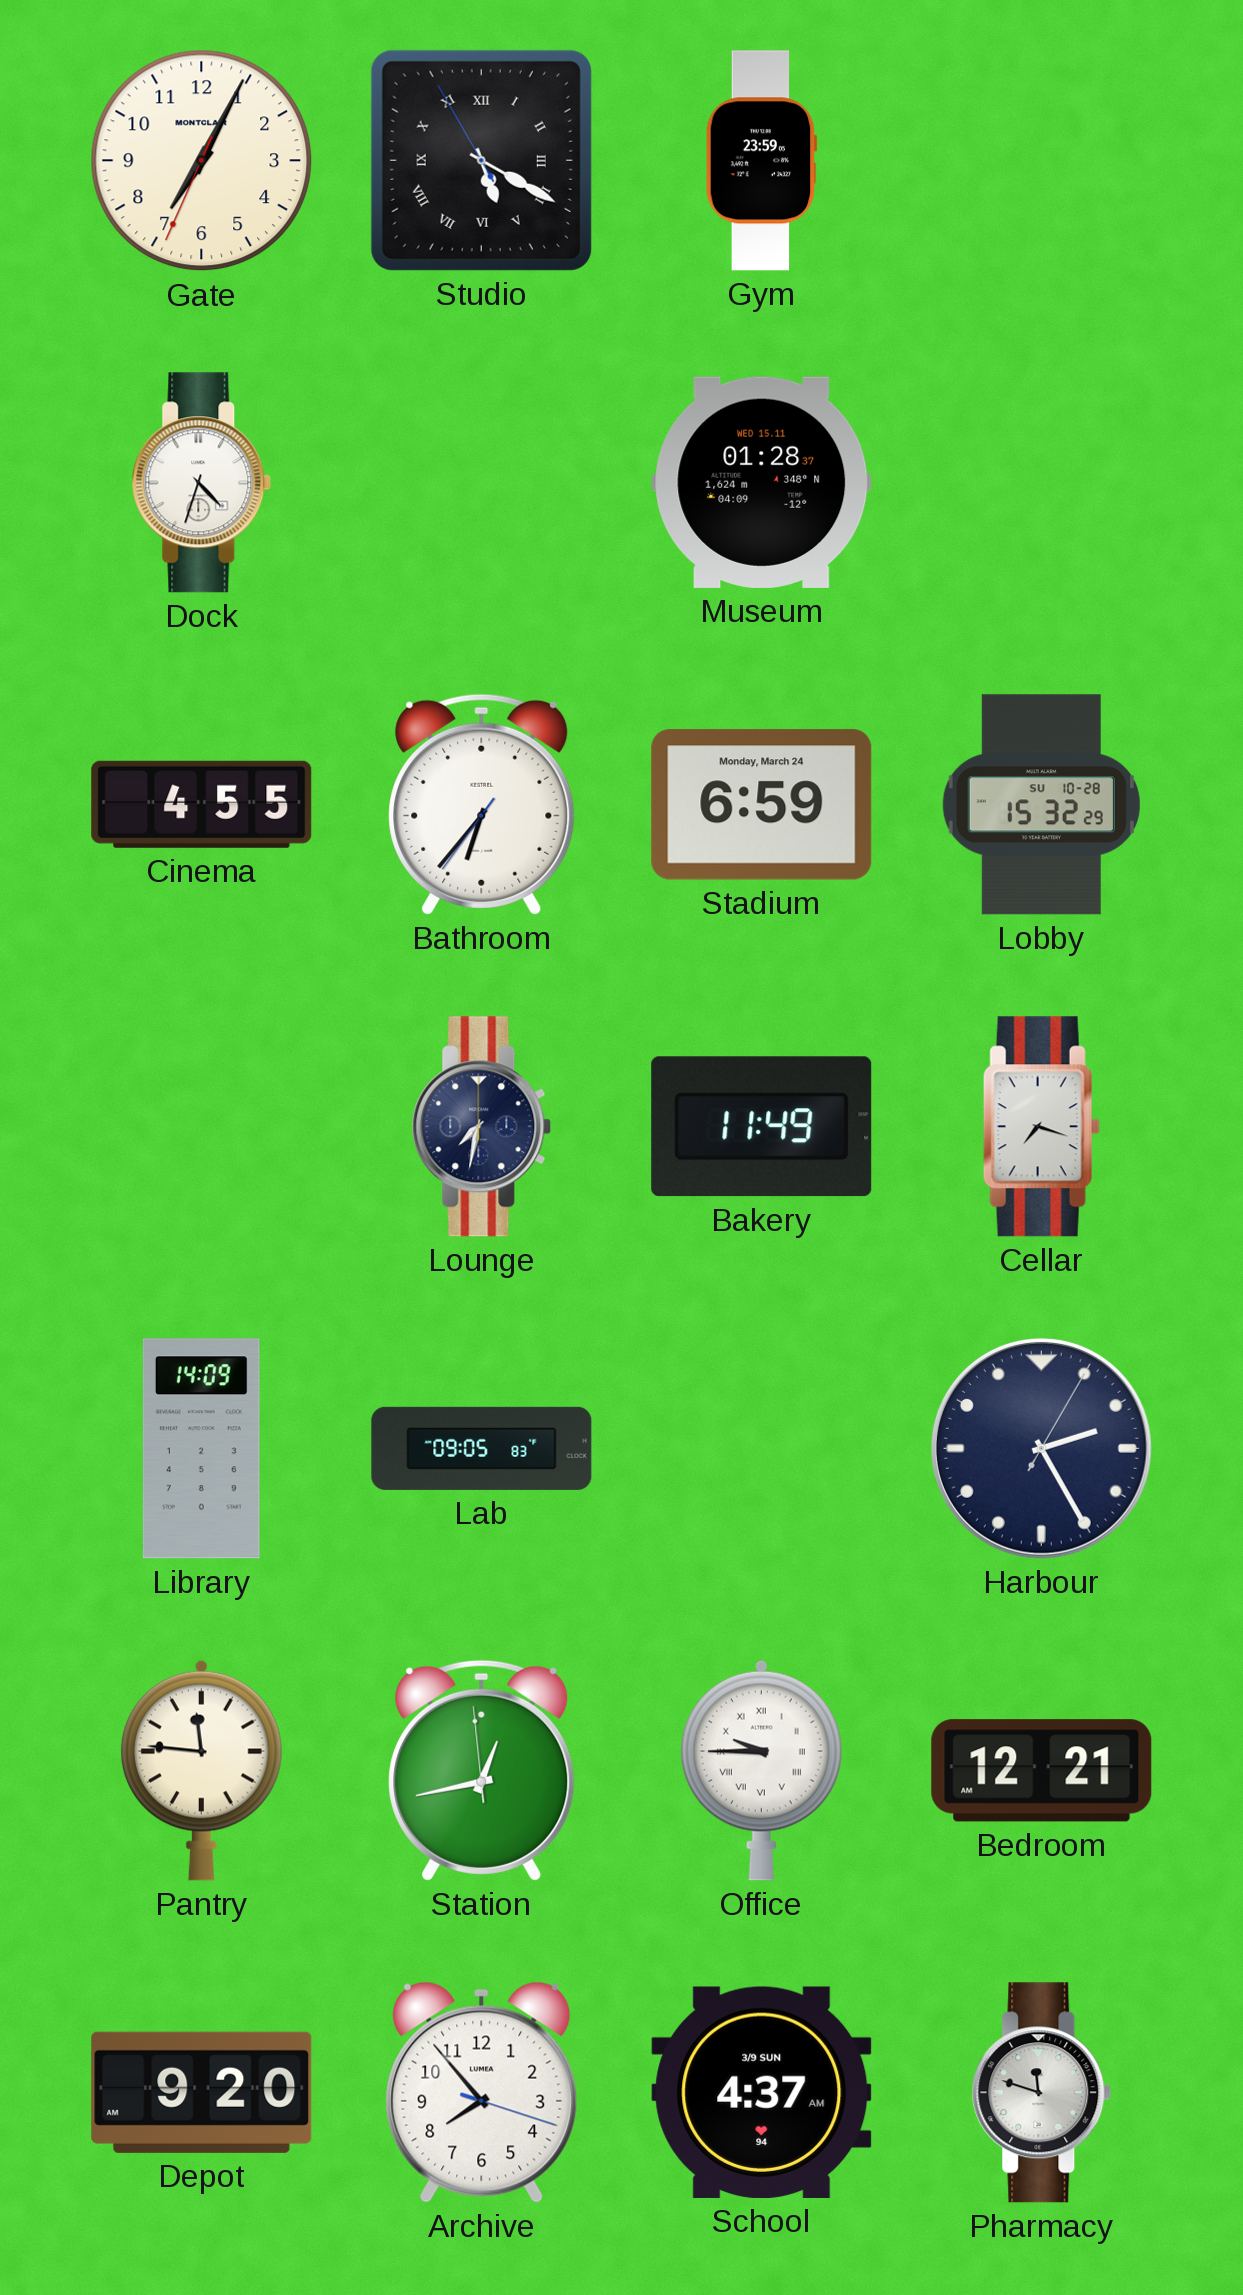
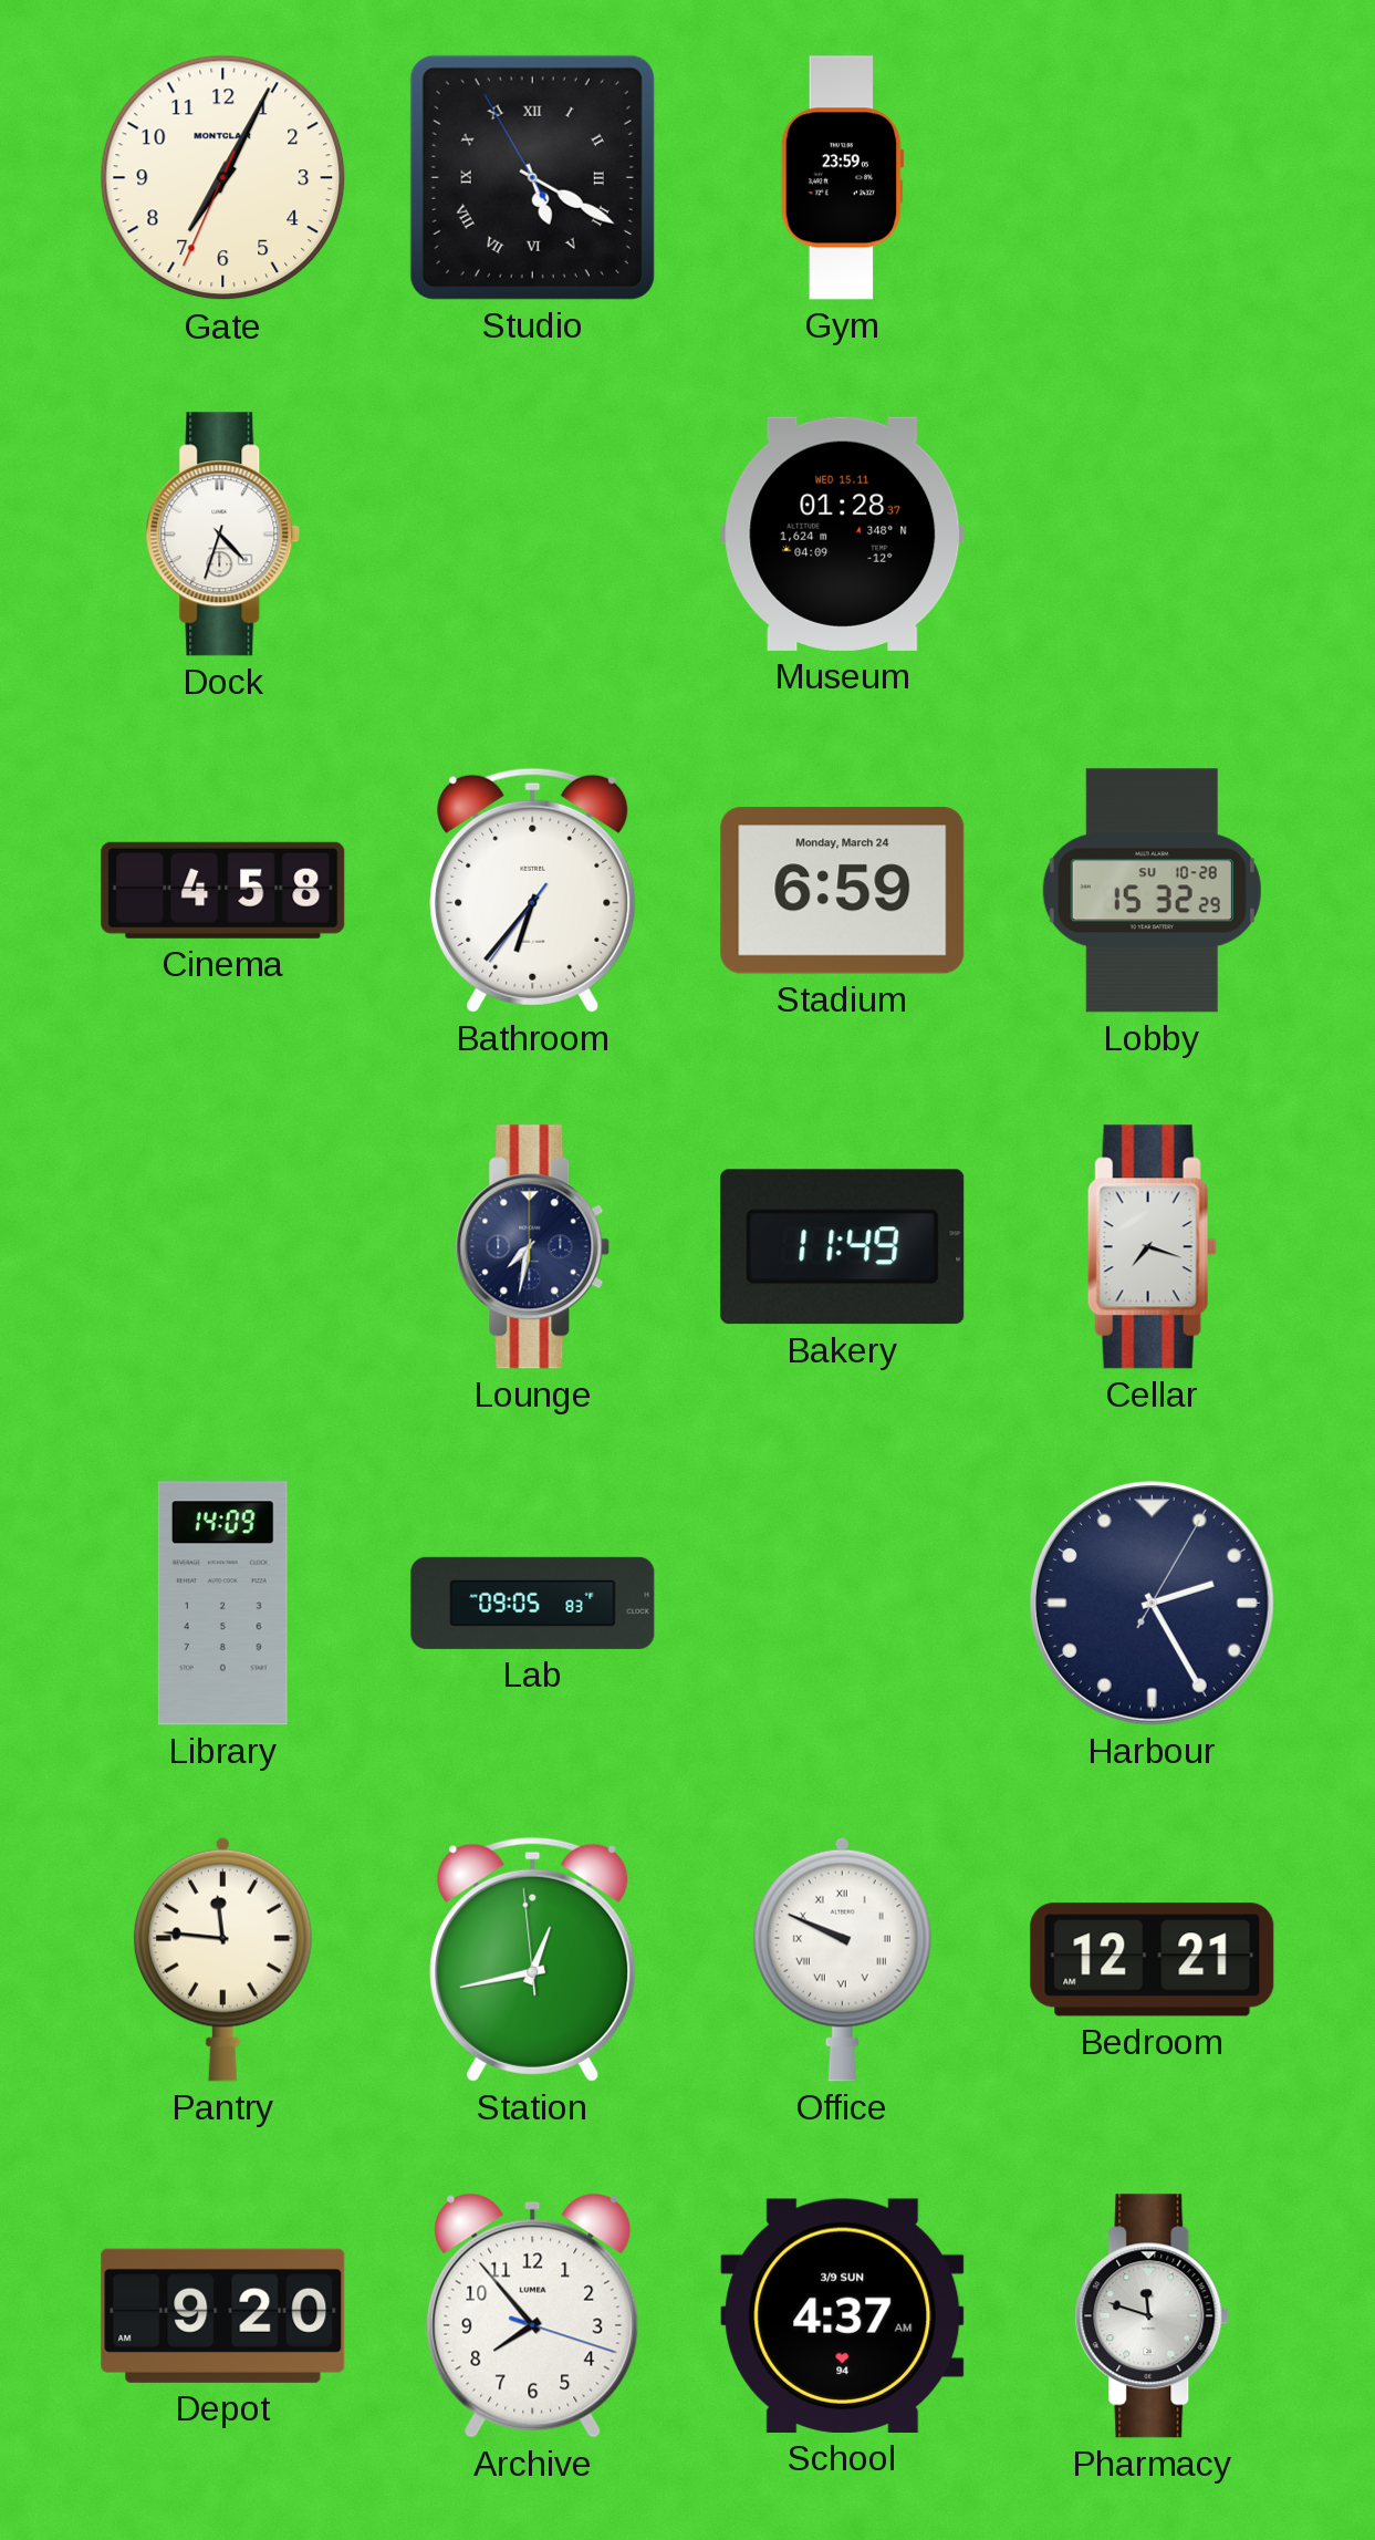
Cinema: 4:55 -> 4:58
Office: 9:45 -> 9:49
